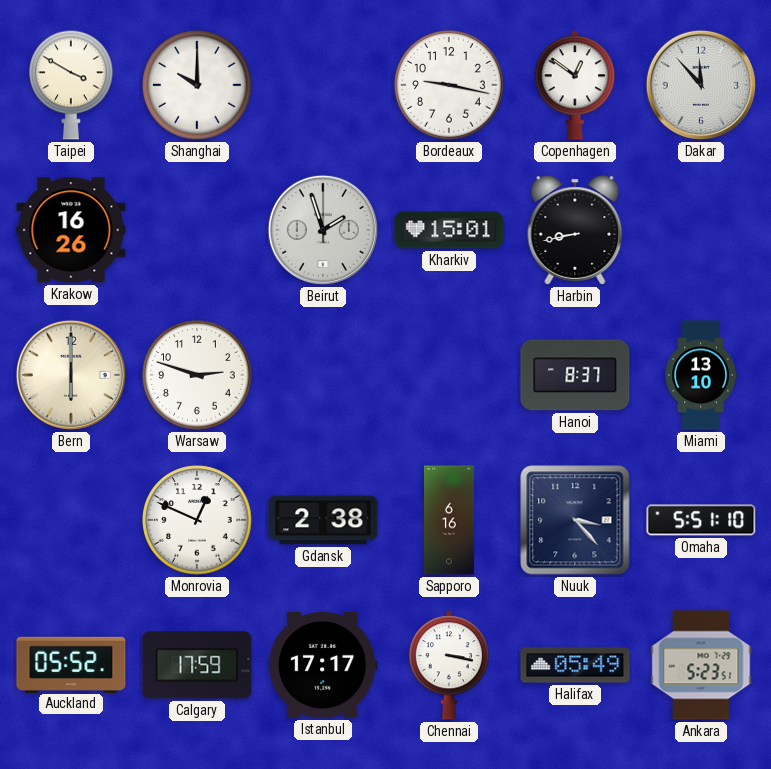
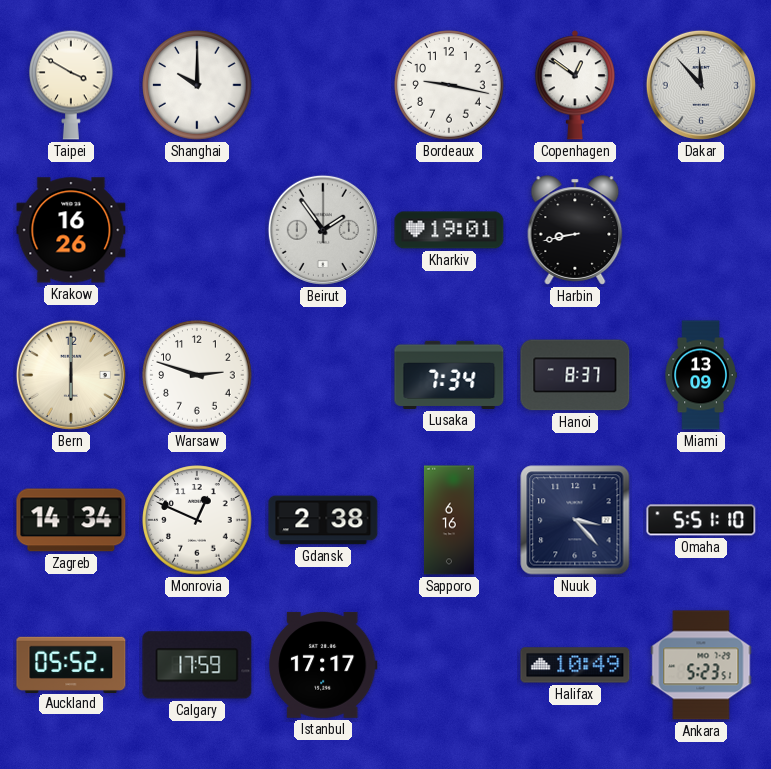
Beirut: 1:57 -> 1:54
Kharkiv: 15:01 -> 19:01
Lusaka: none -> 7:34
Miami: 13:10 -> 13:09
Zagreb: none -> 14:34
Chennai: 3:17 -> none
Halifax: 05:49 -> 10:49
